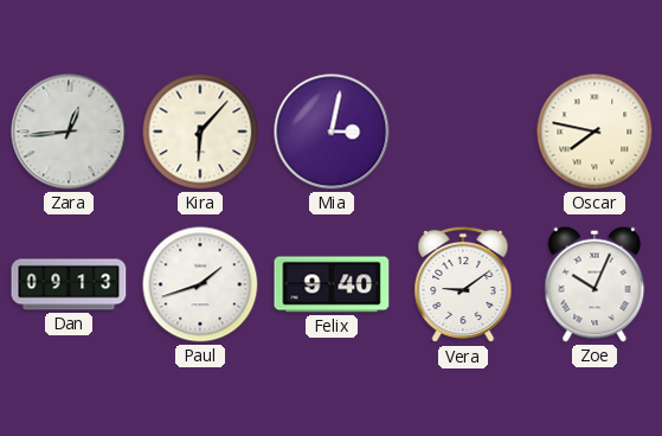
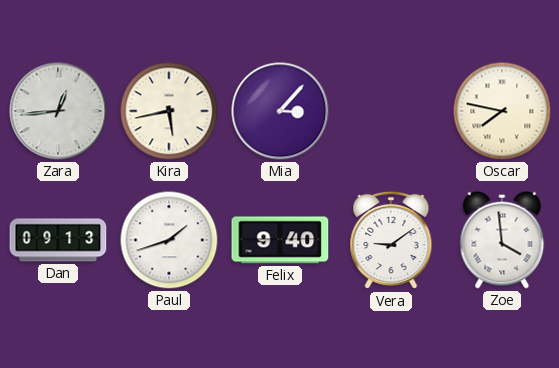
Kira: 6:07 -> 5:43
Mia: 3:02 -> 3:07
Zoe: 10:04 -> 3:59
